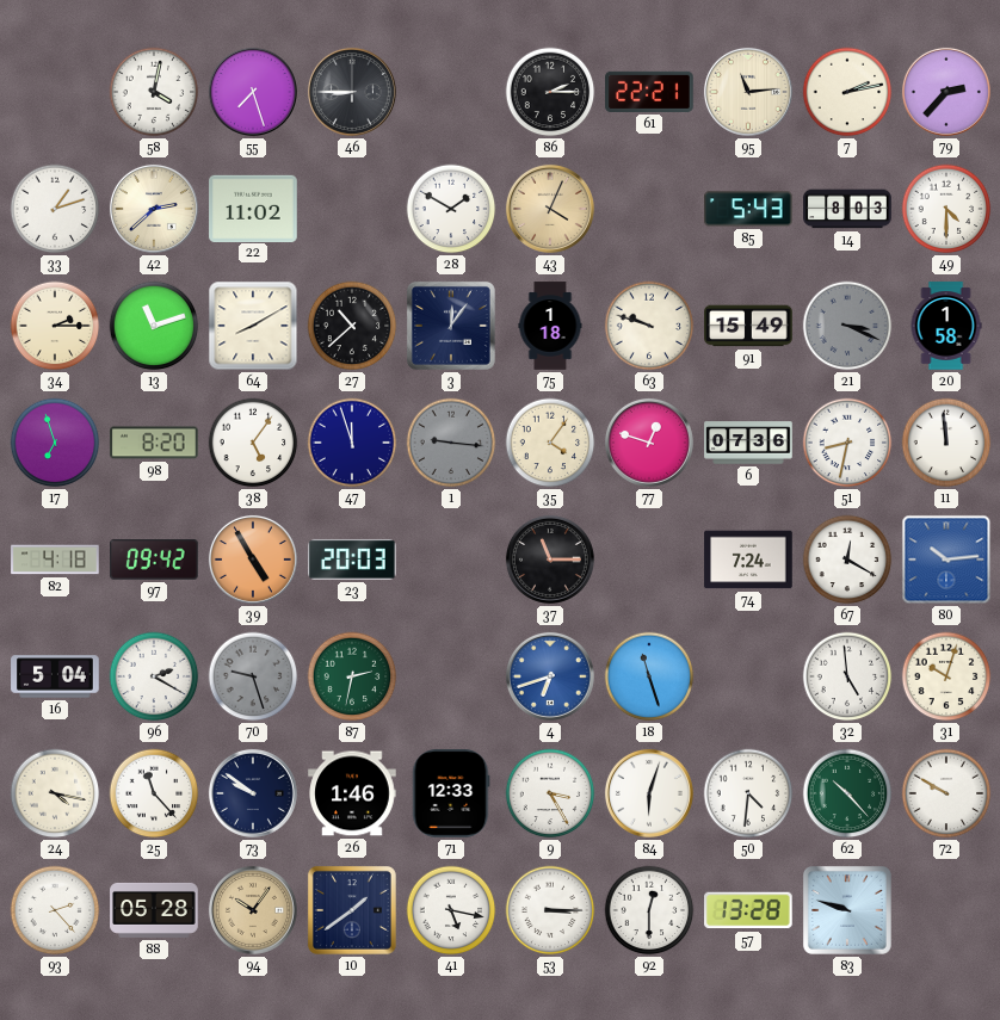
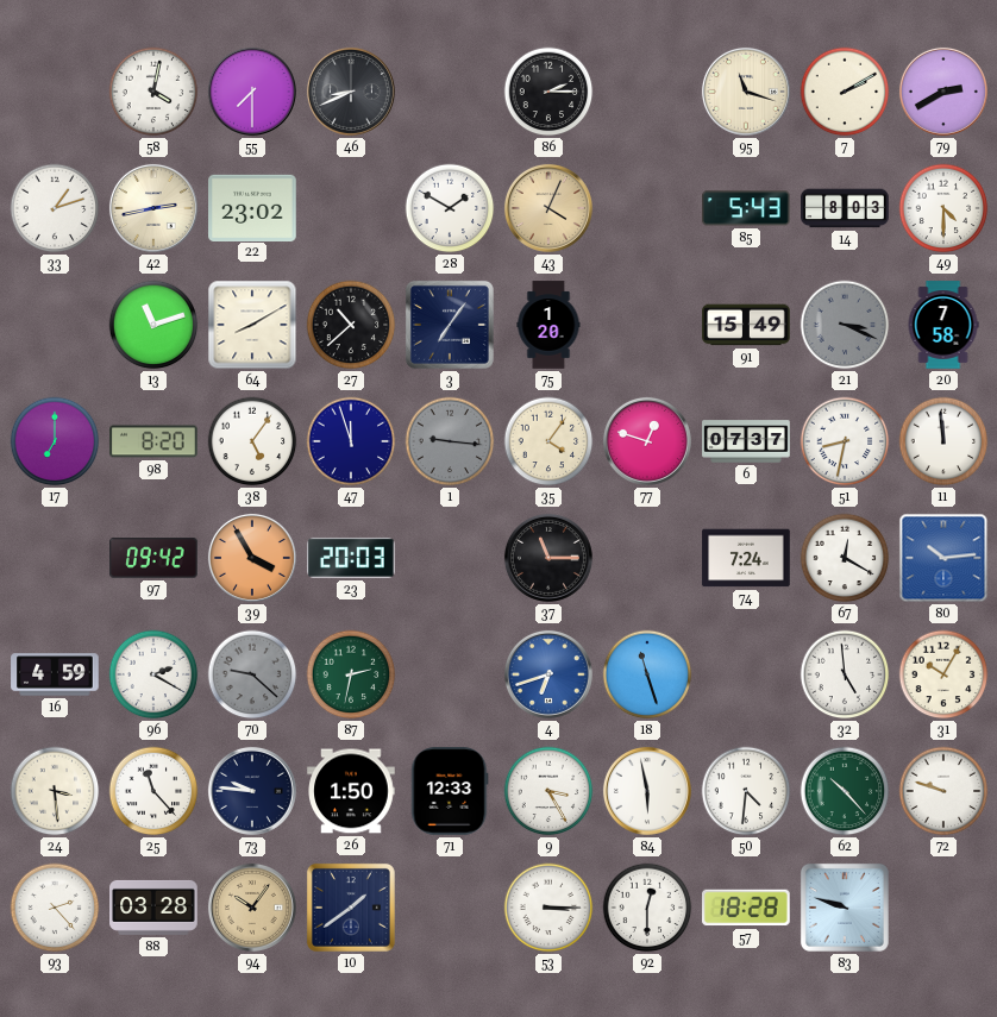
55: 7:27 -> 7:30
46: 8:45 -> 8:41
61: 22:21 -> none
95: 11:14 -> 11:18
7: 2:13 -> 2:10
79: 2:37 -> 2:40
42: 2:38 -> 2:43
22: 11:02 -> 23:02
34: 2:15 -> none
3: 12:06 -> 7:06
75: 1:18 -> 1:20
63: 9:48 -> none
20: 1:58 -> 7:58
17: 6:57 -> 7:00
6: 07:36 -> 07:37
82: 4:18 -> none
39: 4:55 -> 3:55
16: 5:04 -> 4:59
70: 9:27 -> 9:22
31: 10:03 -> 10:05
24: 4:17 -> 3:29
73: 9:51 -> 9:46
26: 1:46 -> 1:50
84: 6:03 -> 5:58
72: 9:50 -> 9:48
88: 05:28 -> 03:28
41: 5:17 -> none
57: 13:28 -> 18:28
